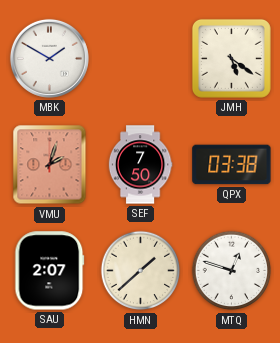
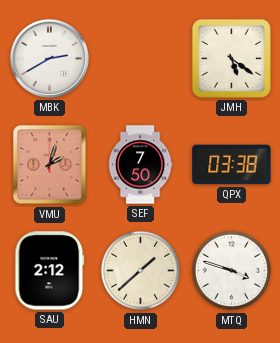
MBK: 1:50 -> 2:40
SAU: 2:07 -> 2:12
MTQ: 12:48 -> 3:48
